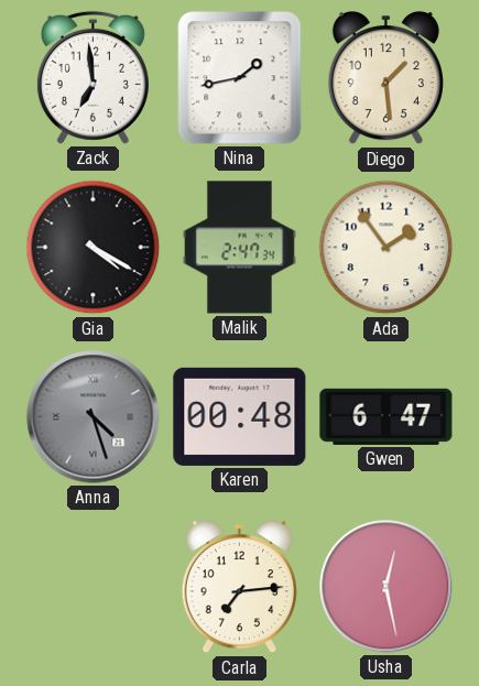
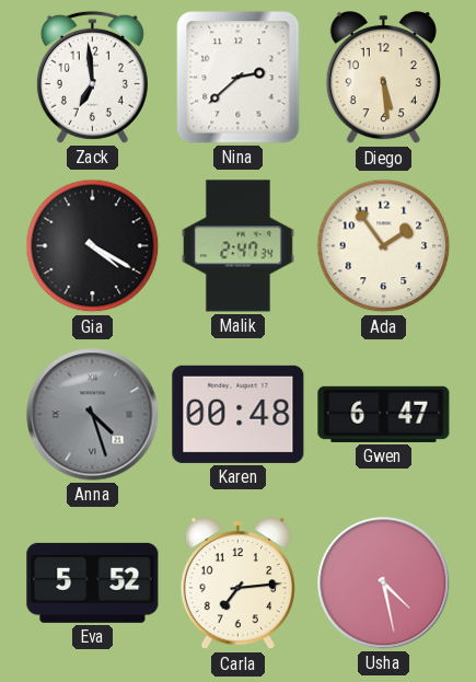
Nina: 1:43 -> 2:38
Diego: 1:29 -> 5:29
Eva: none -> 5:52
Usha: 12:28 -> 4:28
